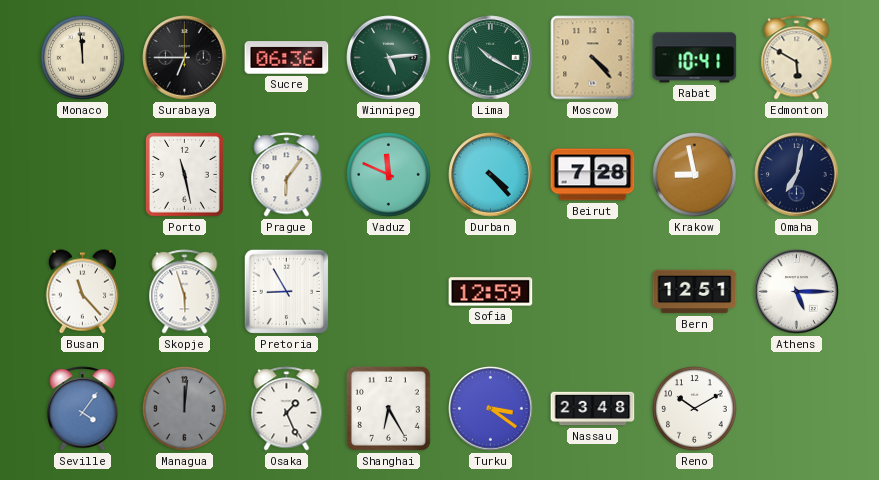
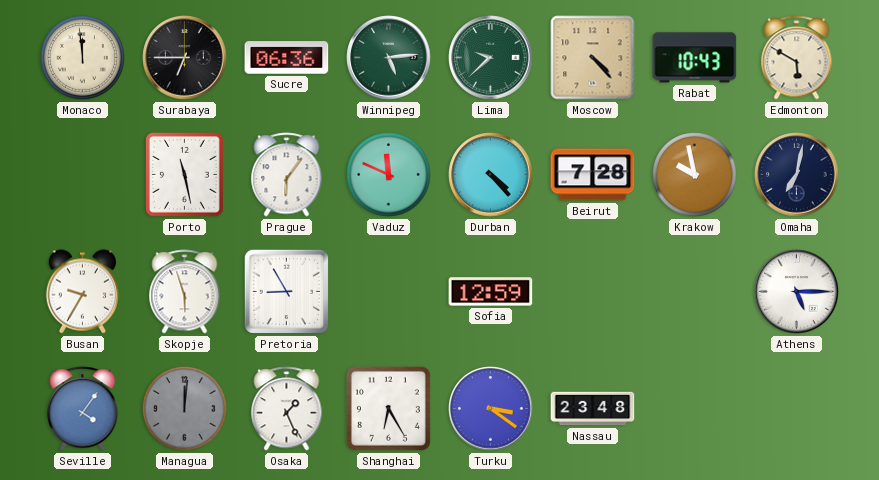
Lima: 10:20 -> 9:38
Rabat: 10:41 -> 10:43
Krakow: 8:58 -> 9:58
Busan: 11:23 -> 9:35
Bern: 12:51 -> none
Reno: 10:10 -> none
